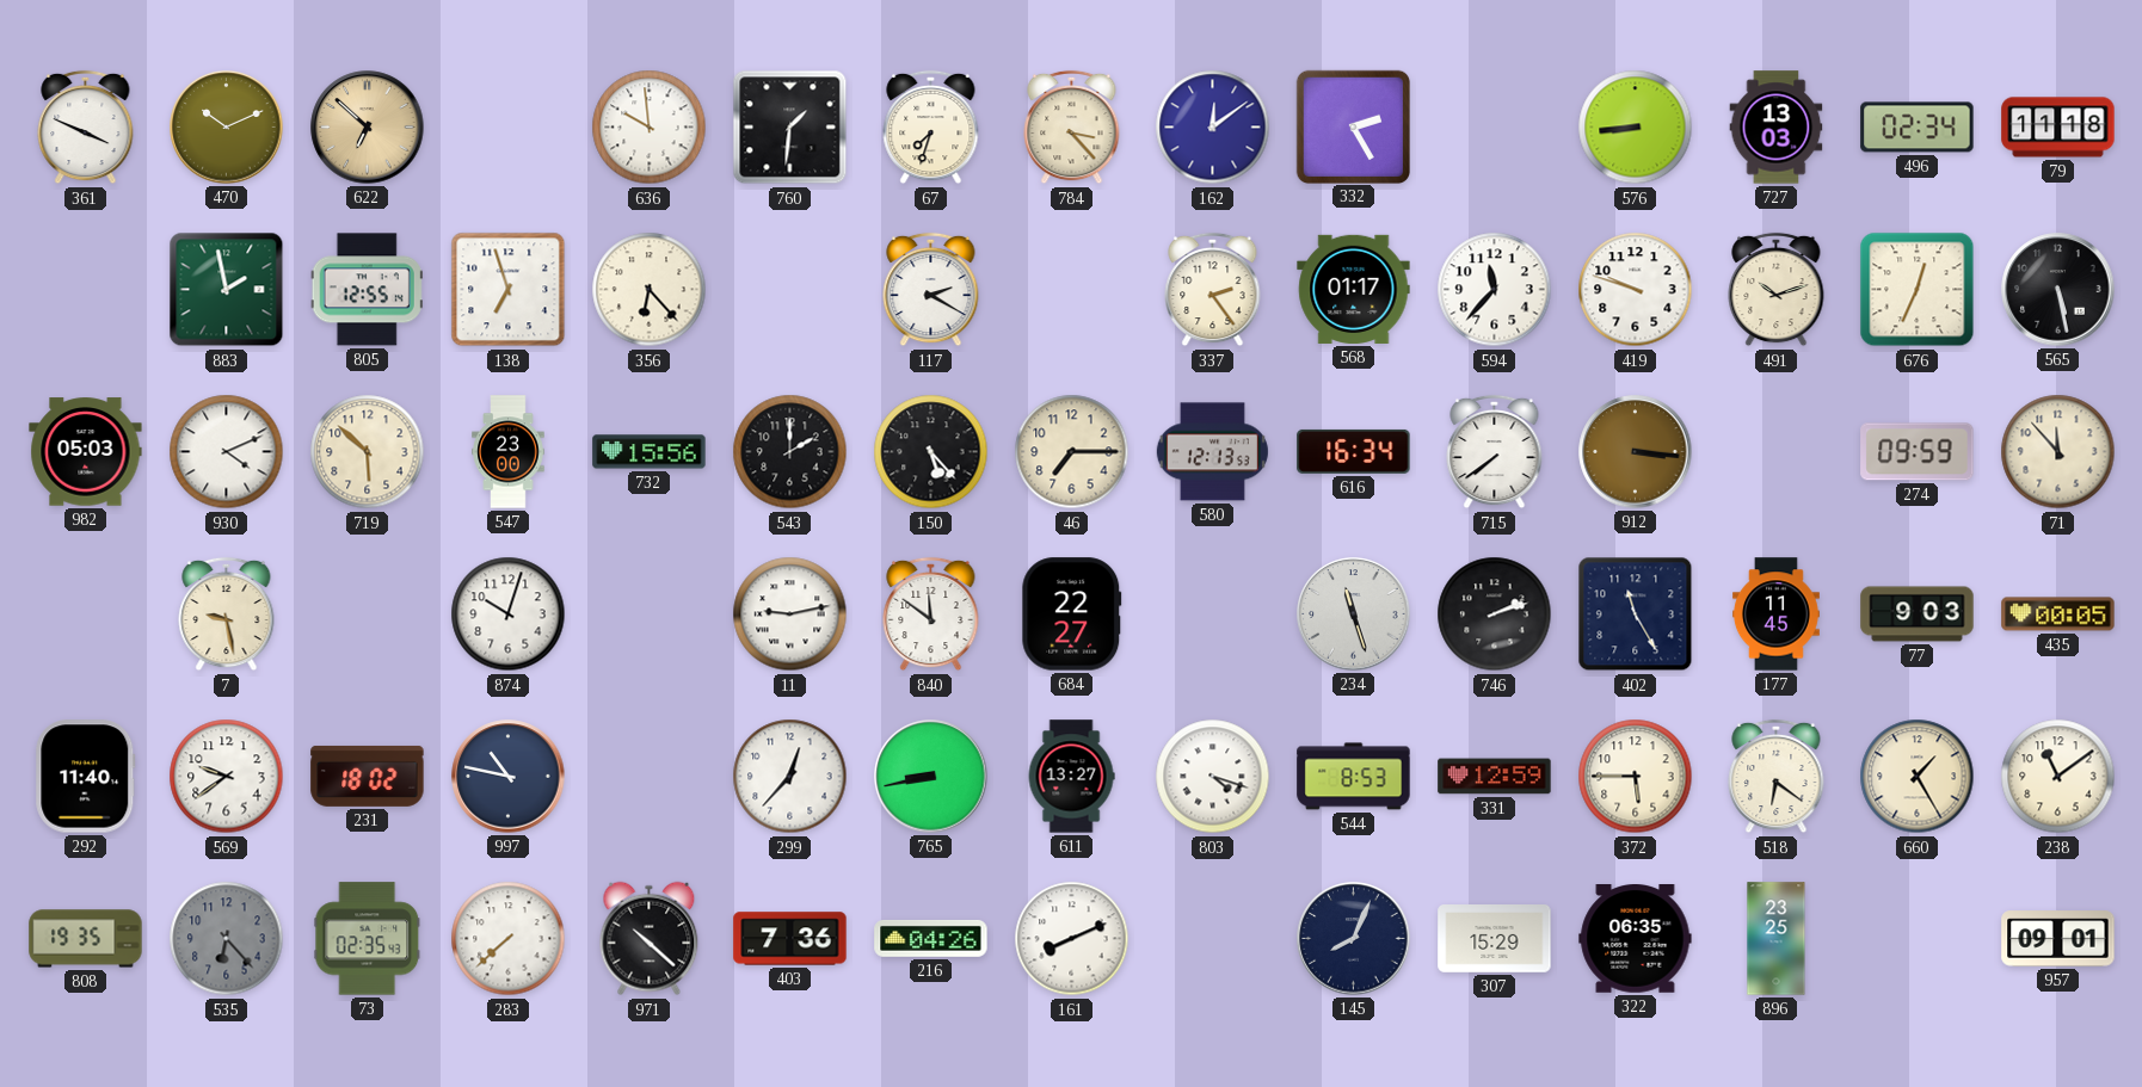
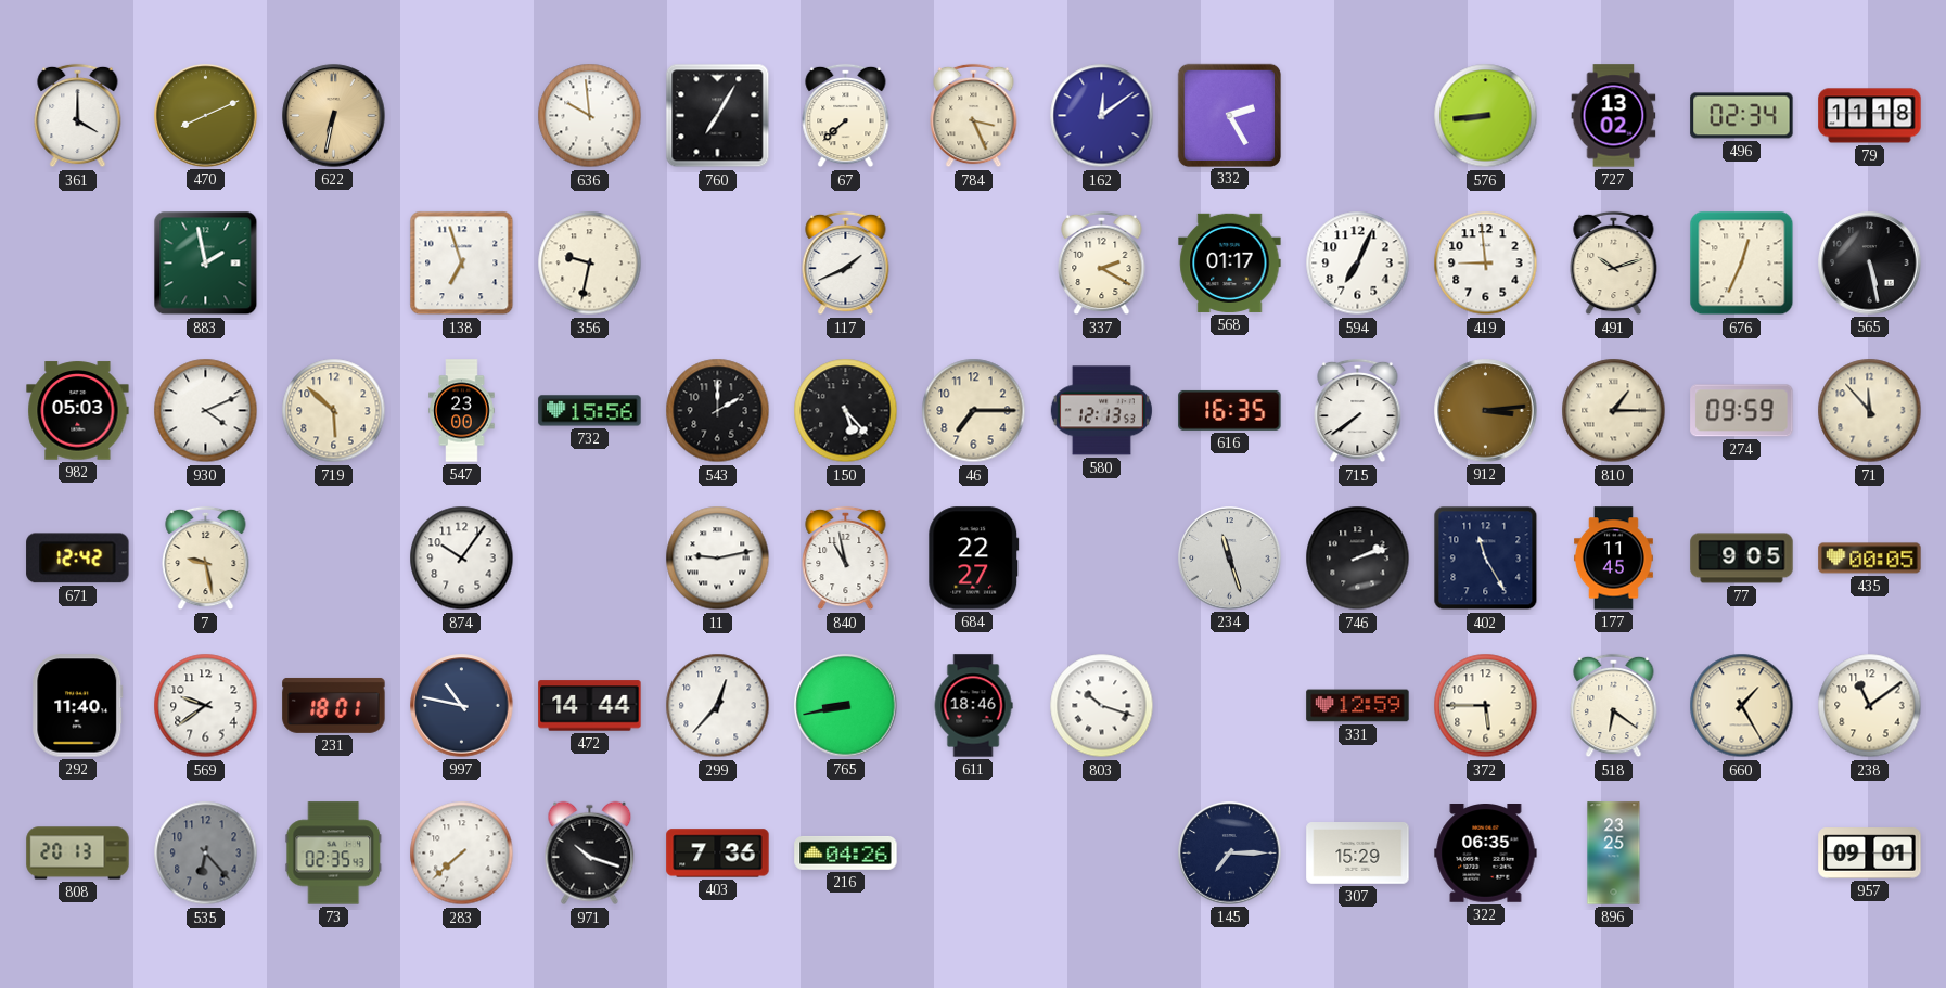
361: 3:49 -> 4:00
470: 10:11 -> 8:11
622: 6:52 -> 6:32
760: 1:31 -> 7:05
67: 7:33 -> 7:38
784: 3:23 -> 3:26
727: 13:03 -> 13:02
805: 12:55 -> none
356: 6:23 -> 9:32
117: 2:20 -> 1:41
337: 2:24 -> 2:20
594: 11:37 -> 7:04
419: 9:48 -> 8:59
616: 16:34 -> 16:35
912: 3:16 -> 3:14
810: none -> 1:15
671: none -> 12:42
874: 10:03 -> 10:06
840: 11:51 -> 10:58
77: 9:03 -> 9:05
231: 18:02 -> 18:01
472: none -> 14:44
611: 13:27 -> 18:46
803: 4:18 -> 10:18
544: 8:53 -> none
808: 19:35 -> 20:13
971: 10:22 -> 10:18
161: 8:11 -> none
145: 8:04 -> 7:15
